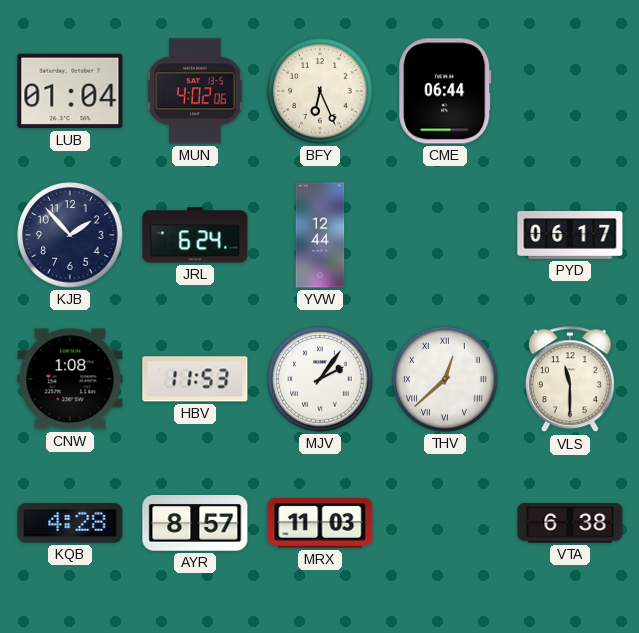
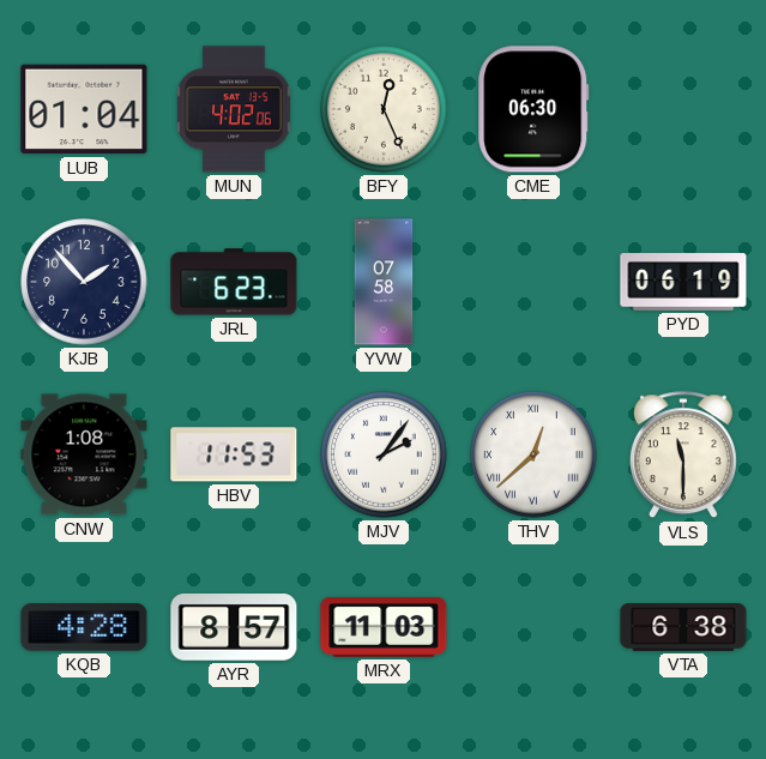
BFY: 6:26 -> 12:26
CME: 06:44 -> 06:30
JRL: 6:24 -> 6:23
YVW: 12:44 -> 07:58
PYD: 06:17 -> 06:19
